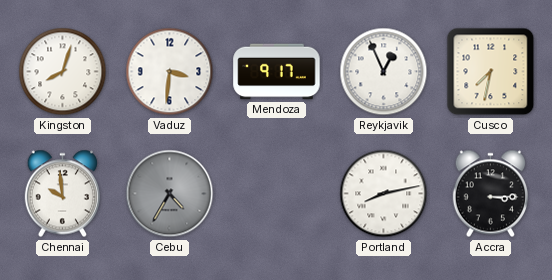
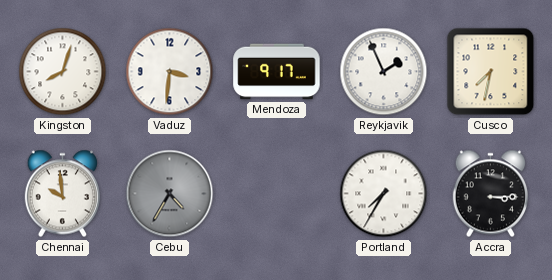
Reykjavik: 12:56 -> 1:56
Portland: 8:13 -> 7:35
